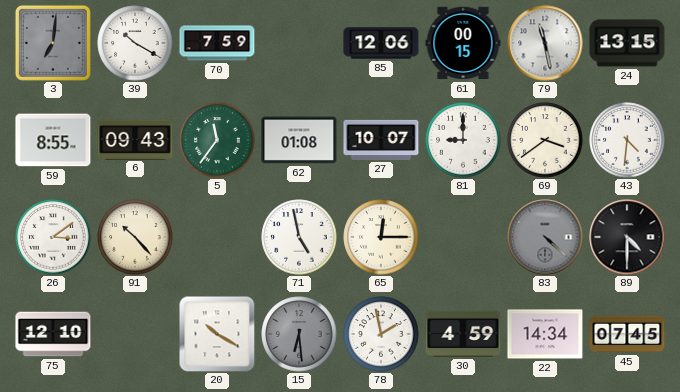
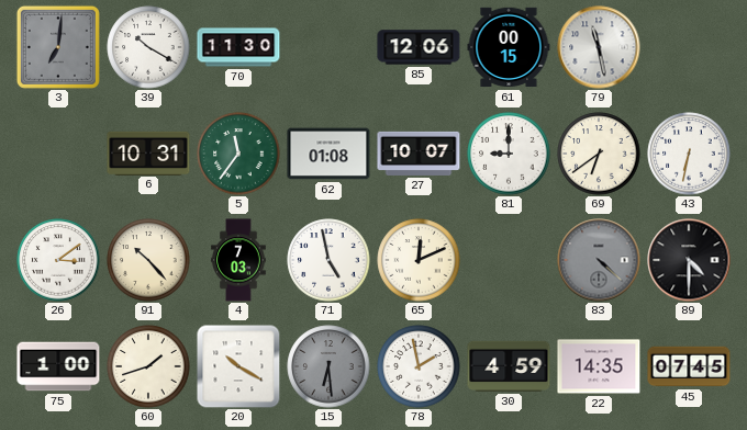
70: 7:59 -> 11:30
24: 13:15 -> none
59: 8:55 -> none
6: 09:43 -> 10:31
69: 3:39 -> 6:39
43: 4:31 -> 6:32
4: none -> 7:03
65: 12:15 -> 12:11
75: 12:10 -> 1:00
60: none -> 1:42
22: 14:34 -> 14:35
